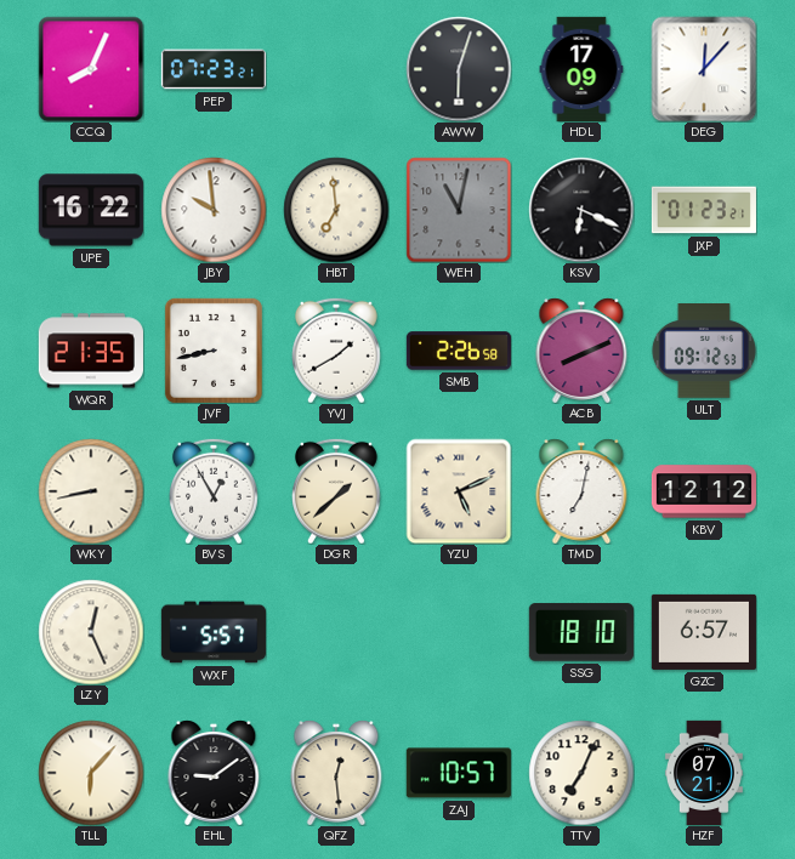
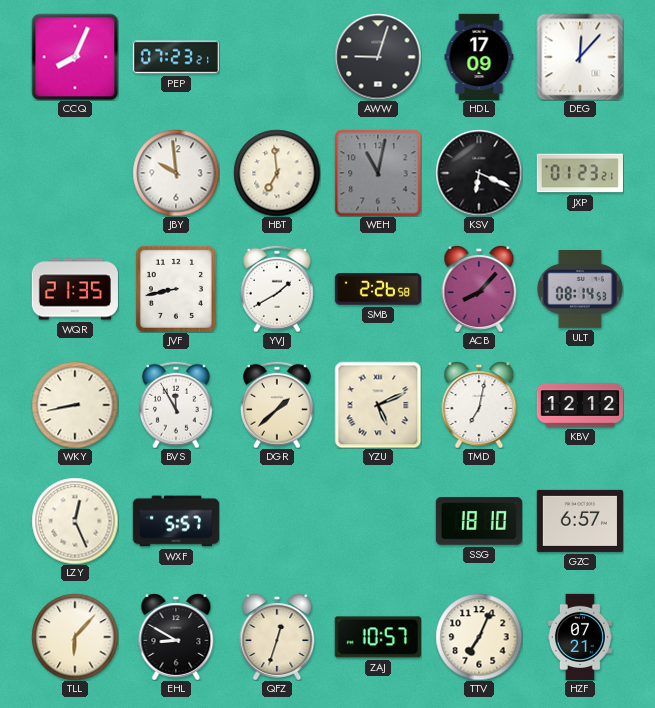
AWW: 6:03 -> 9:03
UPE: 16:22 -> none
ACB: 8:11 -> 8:07
ULT: 09:12 -> 08:14
BVS: 12:55 -> 11:55
EHL: 9:09 -> 8:50
QFZ: 12:29 -> 12:33
